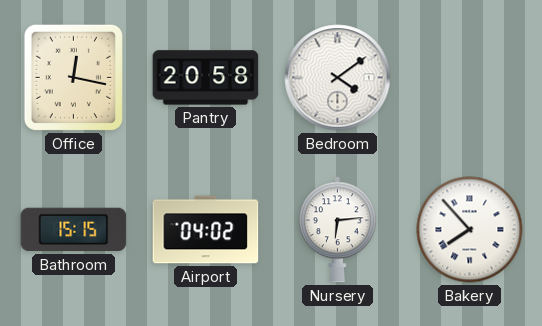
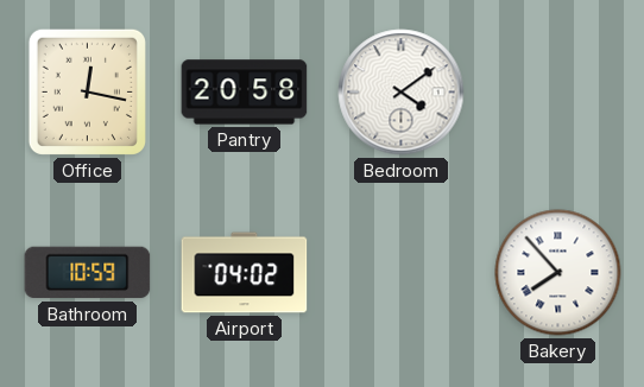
Bathroom: 15:15 -> 10:59
Nursery: 6:14 -> none
